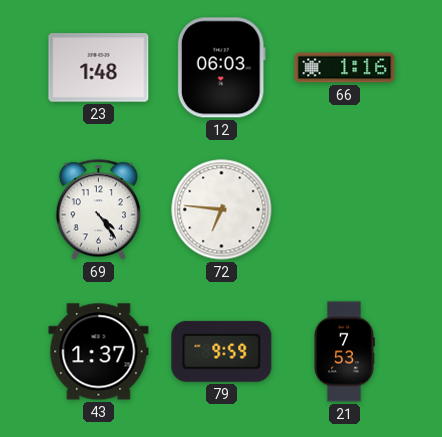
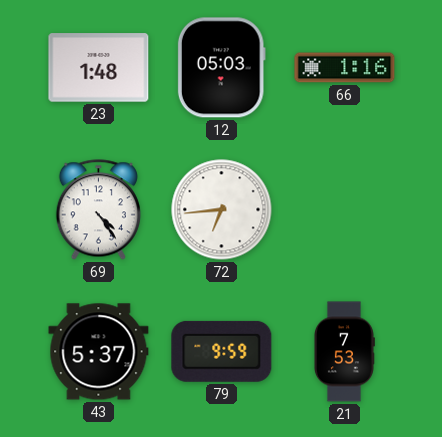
12: 06:03 -> 05:03
72: 6:46 -> 6:44
43: 1:37 -> 5:37
